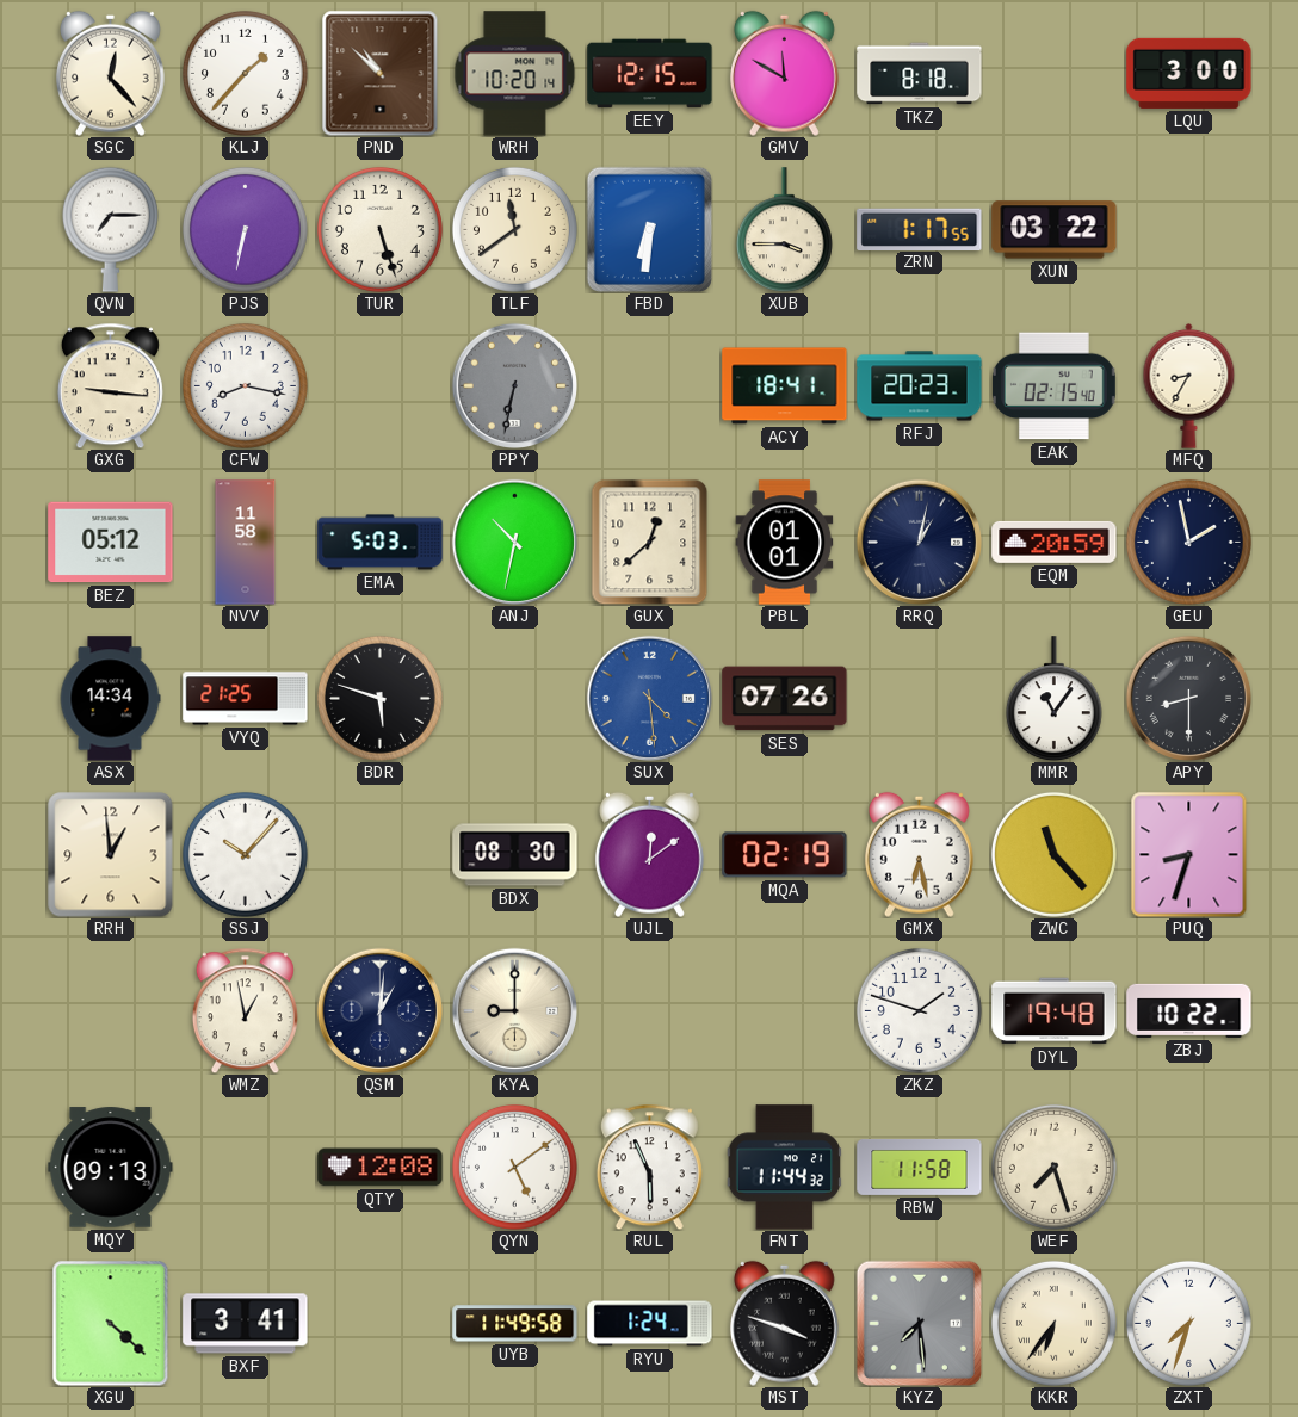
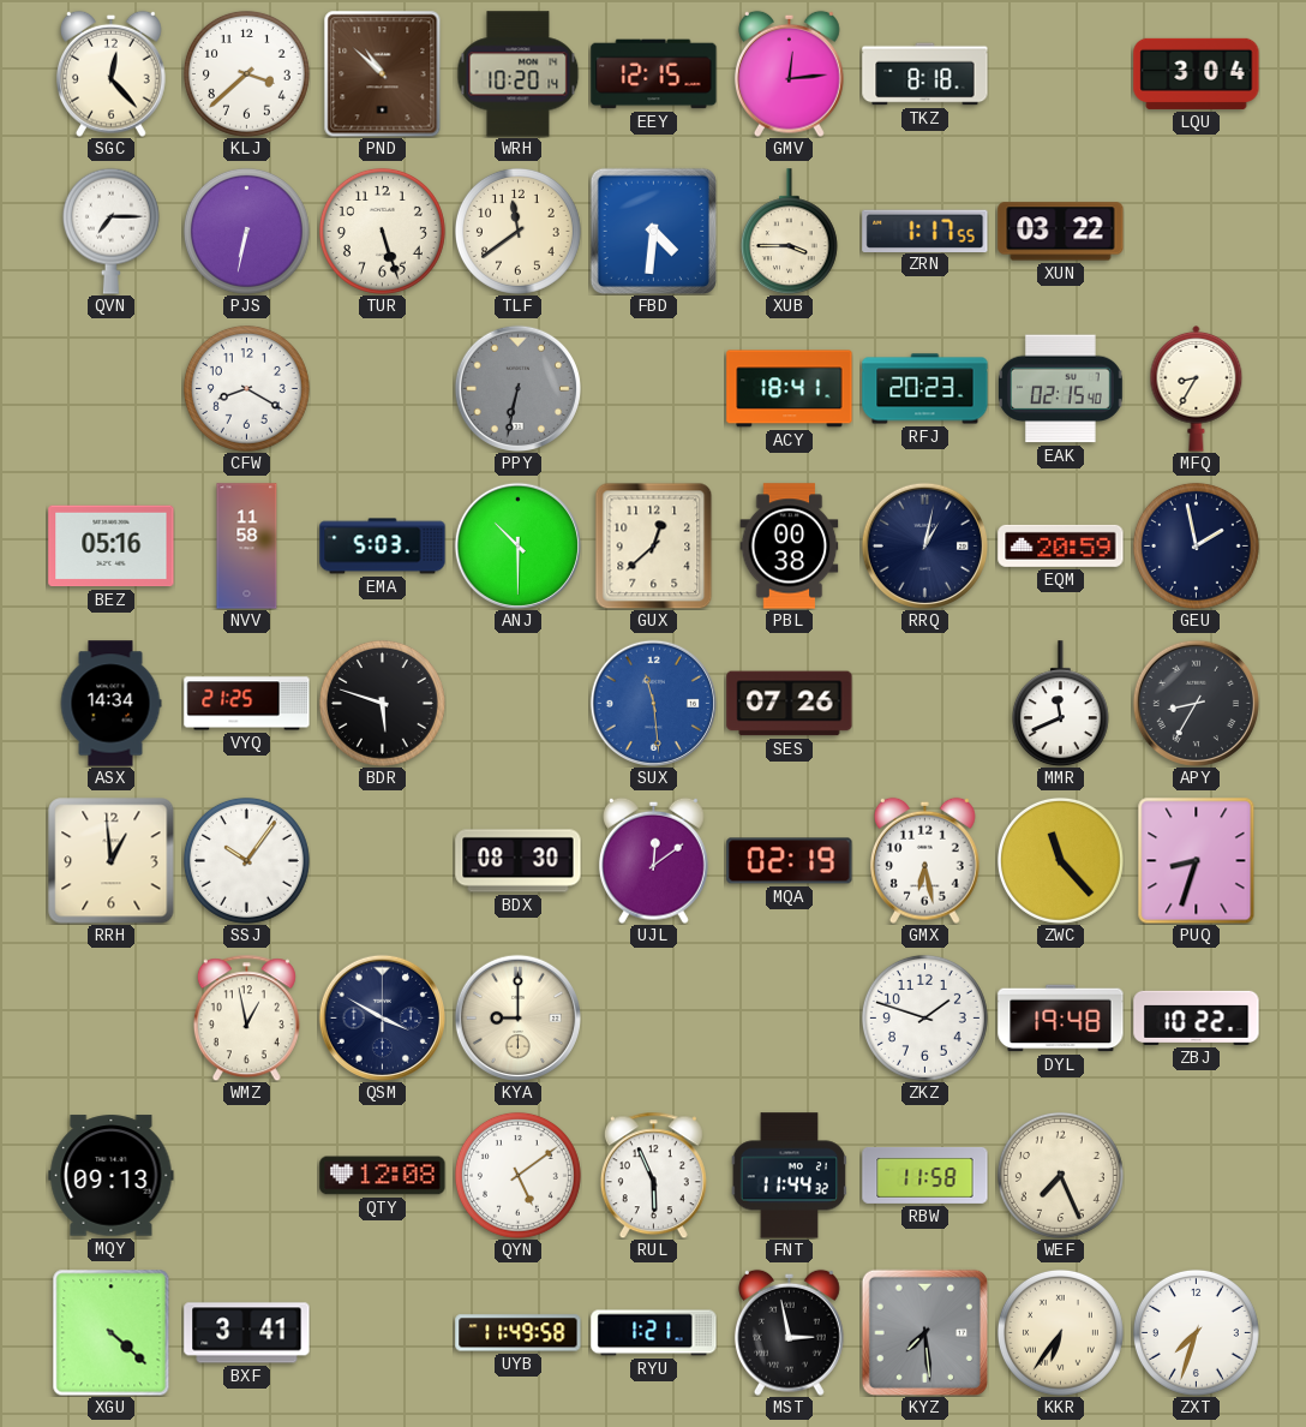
KLJ: 1:37 -> 3:38
GMV: 11:50 -> 12:14
LQU: 3:00 -> 3:04
FBD: 6:31 -> 4:31
GXG: 9:16 -> none
CFW: 8:17 -> 8:20
BEZ: 05:12 -> 05:16
ANJ: 10:32 -> 10:30
PBL: 01:01 -> 00:38
SUX: 4:29 -> 11:29
MMR: 11:06 -> 11:41
APY: 8:30 -> 8:35
SSJ: 10:07 -> 10:06
QSM: 1:01 -> 3:50
WEF: 7:27 -> 7:26
RYU: 1:24 -> 1:21
MST: 3:48 -> 2:58
